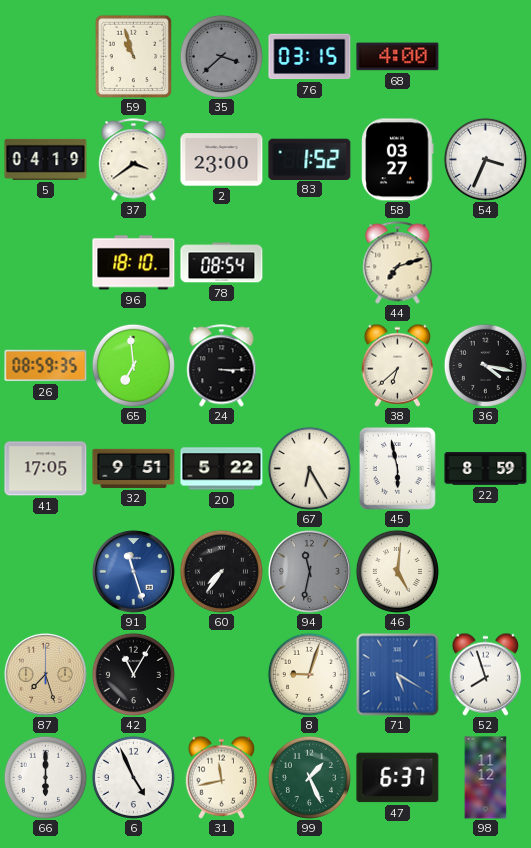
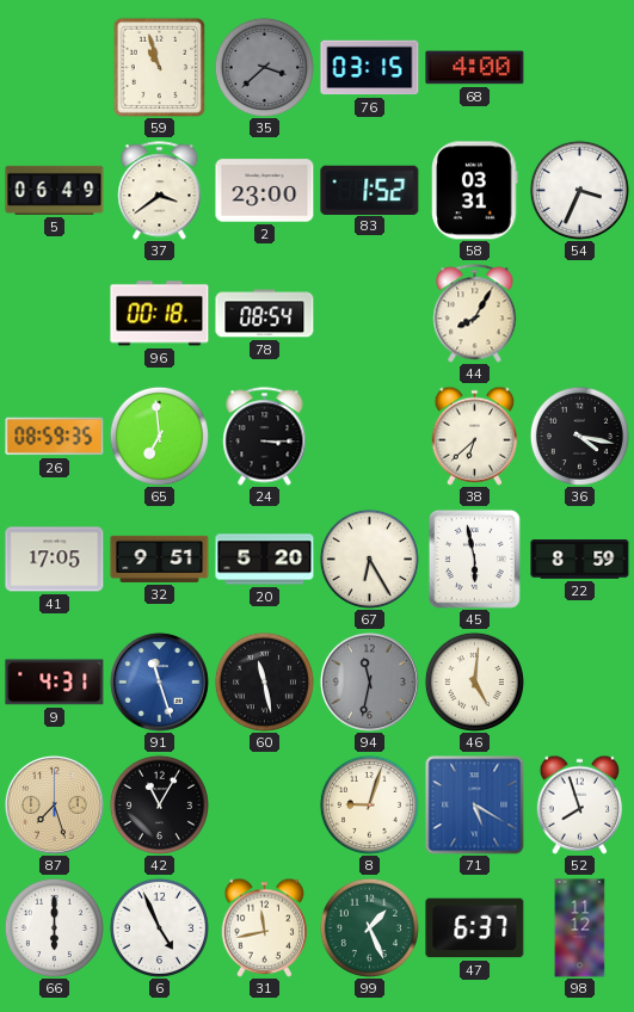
5: 04:19 -> 06:49
58: 03:27 -> 03:31
96: 18:10 -> 00:18
44: 7:12 -> 8:05
20: 5:22 -> 5:20
9: none -> 4:31
60: 7:36 -> 11:28
